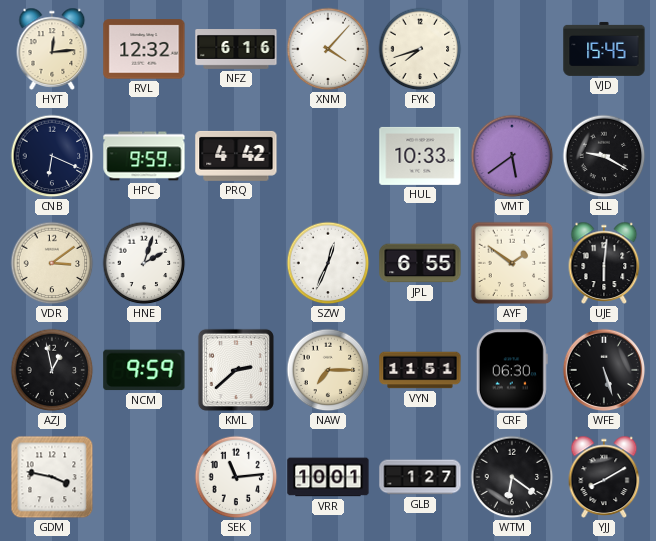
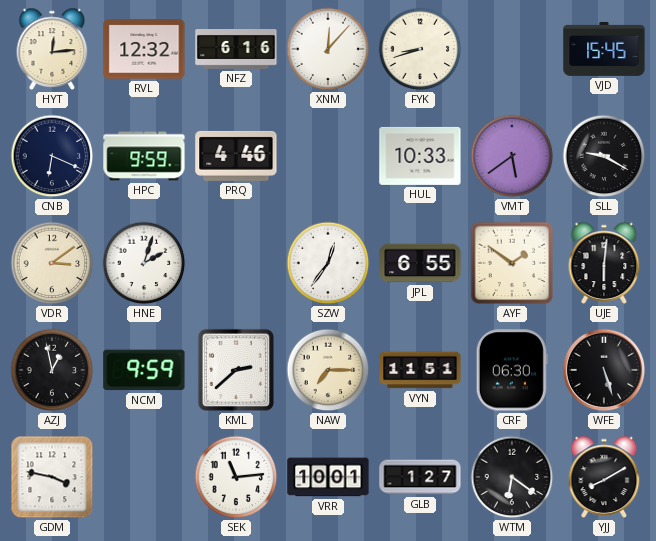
XNM: 4:07 -> 12:07
FYK: 7:42 -> 8:42
PRQ: 4:42 -> 4:46
SZW: 12:34 -> 12:36
